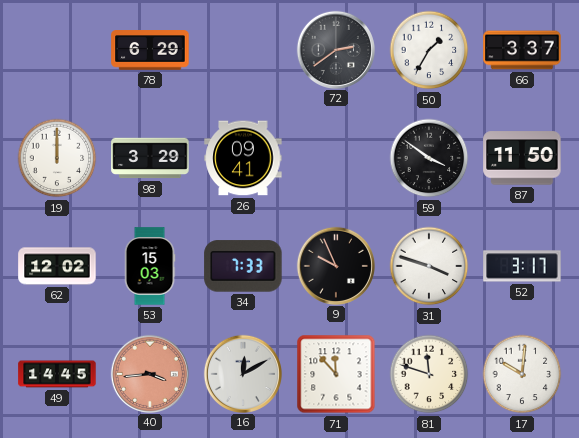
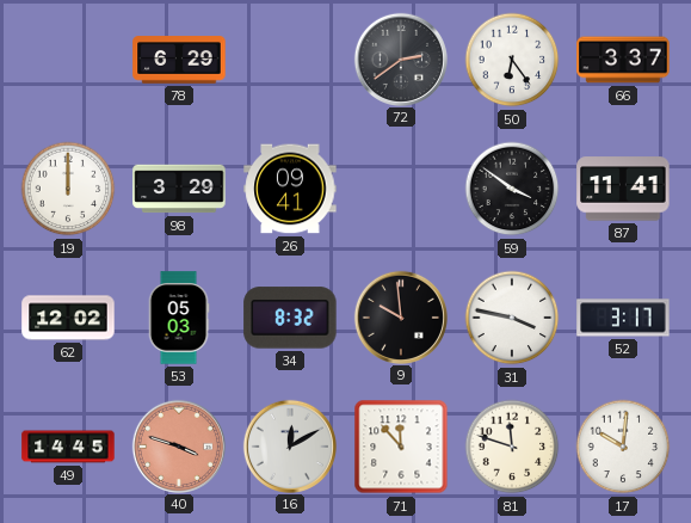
50: 1:35 -> 6:24
87: 11:50 -> 11:41
53: 15:03 -> 05:03
34: 7:33 -> 8:32
9: 9:56 -> 9:59
31: 3:48 -> 3:47
40: 3:44 -> 3:48
